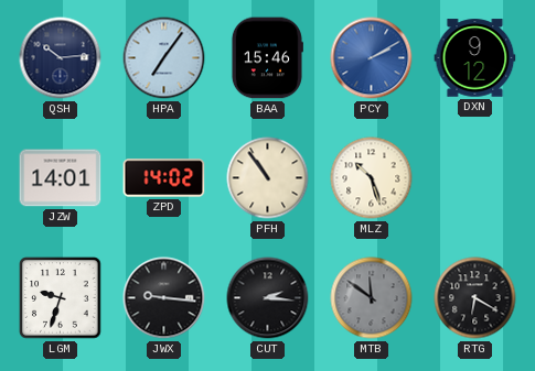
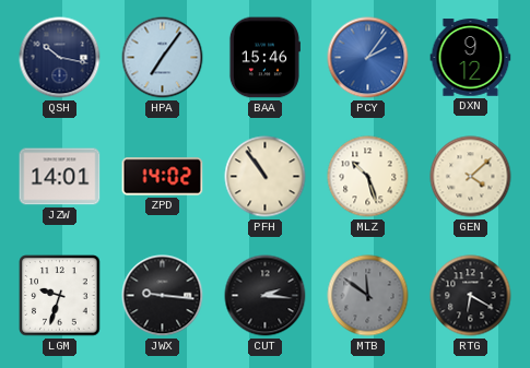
QSH: 10:14 -> 10:17
PCY: 2:10 -> 2:06
GEN: none -> 4:08
